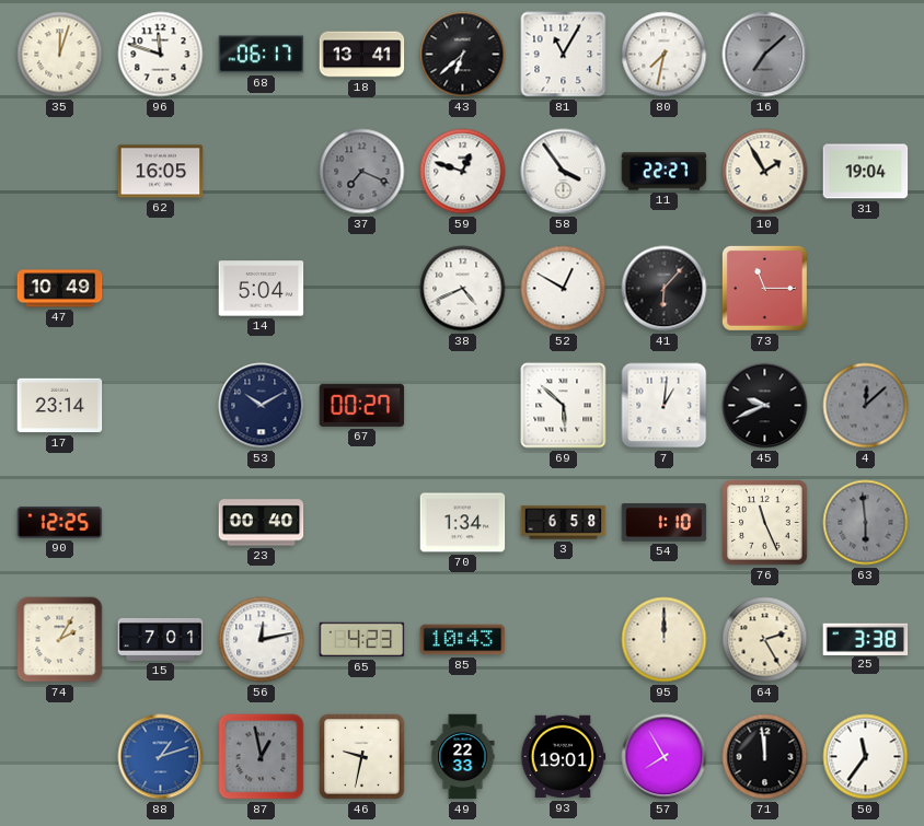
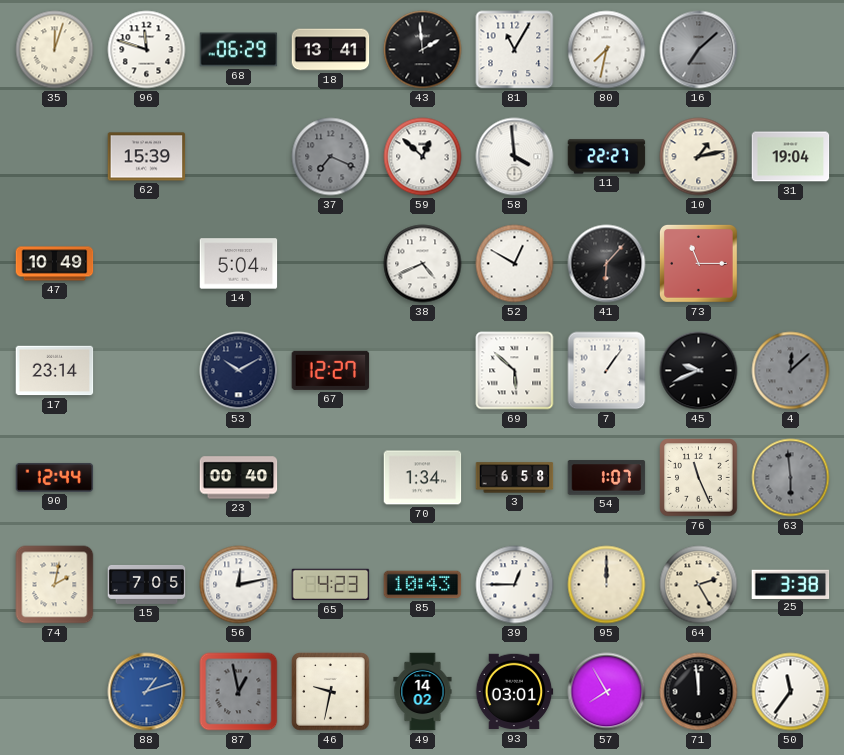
68: 06:17 -> 06:29
43: 6:38 -> 1:59
62: 16:05 -> 15:39
59: 12:48 -> 12:52
58: 3:54 -> 3:59
10: 1:55 -> 1:13
67: 00:27 -> 12:27
7: 1:01 -> 1:06
90: 12:25 -> 12:44
54: 1:10 -> 1:07
74: 2:05 -> 2:02
15: 7:01 -> 7:05
39: none -> 12:45
49: 22:33 -> 14:02
93: 19:01 -> 03:01
